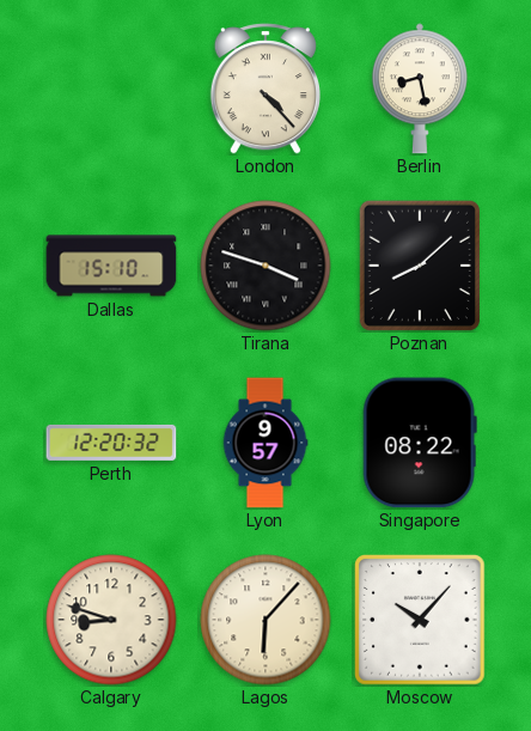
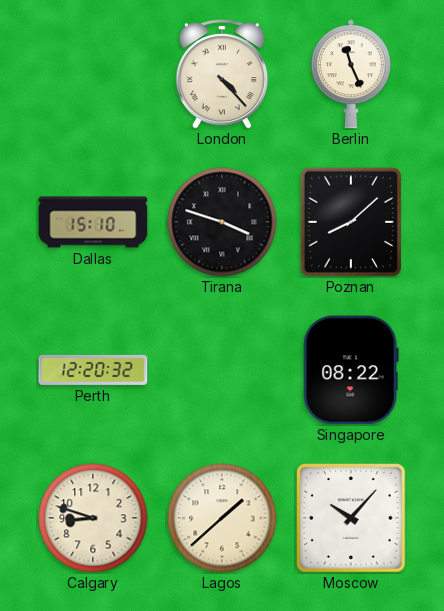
Berlin: 8:28 -> 11:26
Lyon: 9:57 -> none
Lagos: 6:07 -> 1:38
